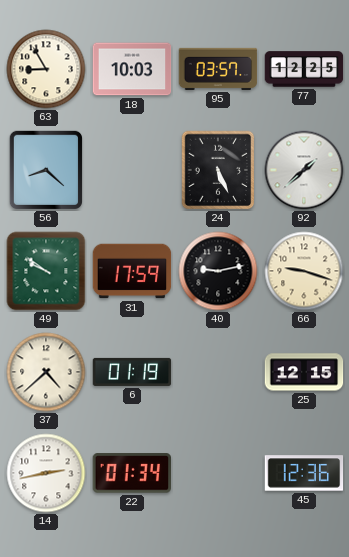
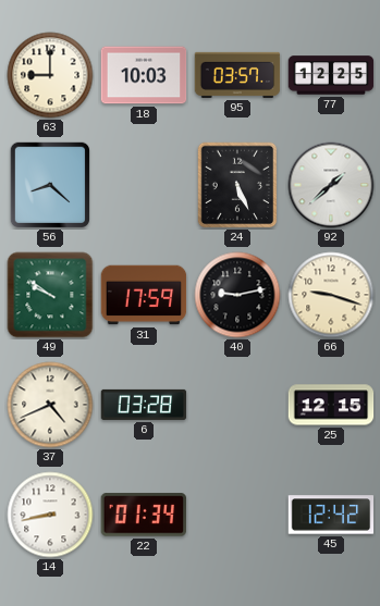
63: 8:55 -> 9:00
37: 4:38 -> 4:41
6: 01:19 -> 03:28
14: 2:43 -> 8:43
45: 12:36 -> 12:42
